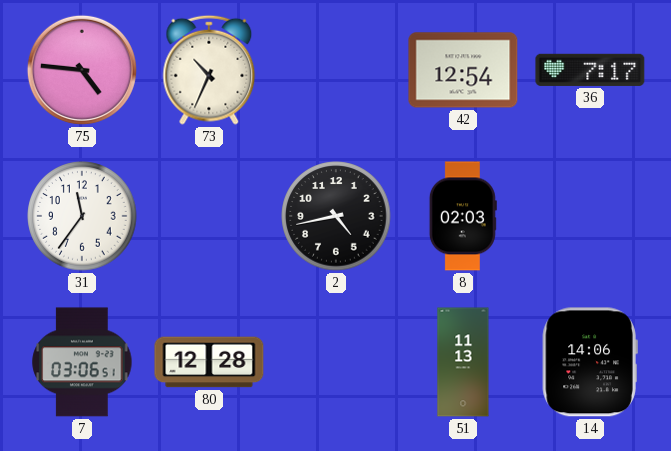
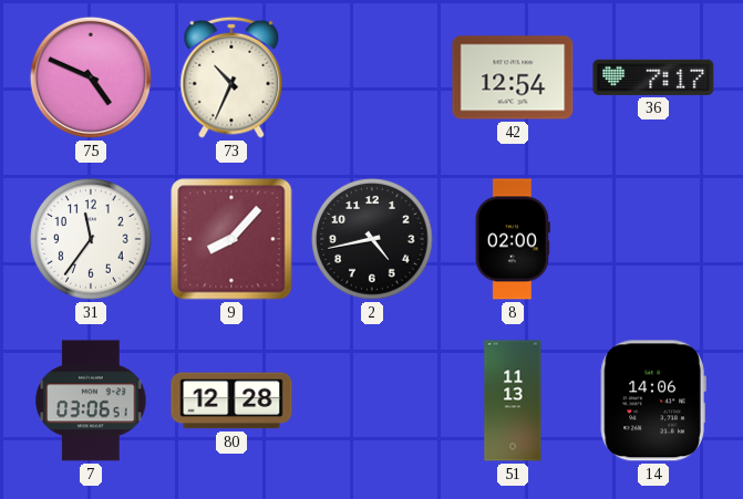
75: 4:46 -> 4:49
9: none -> 8:07
8: 02:03 -> 02:00
